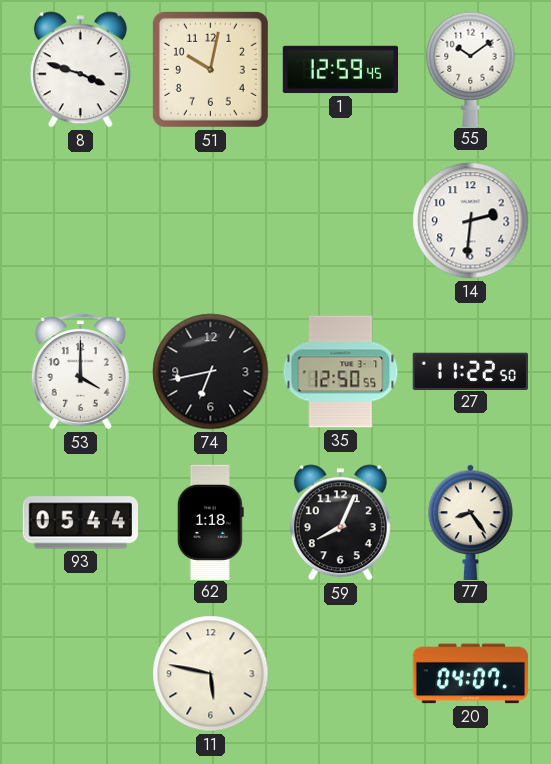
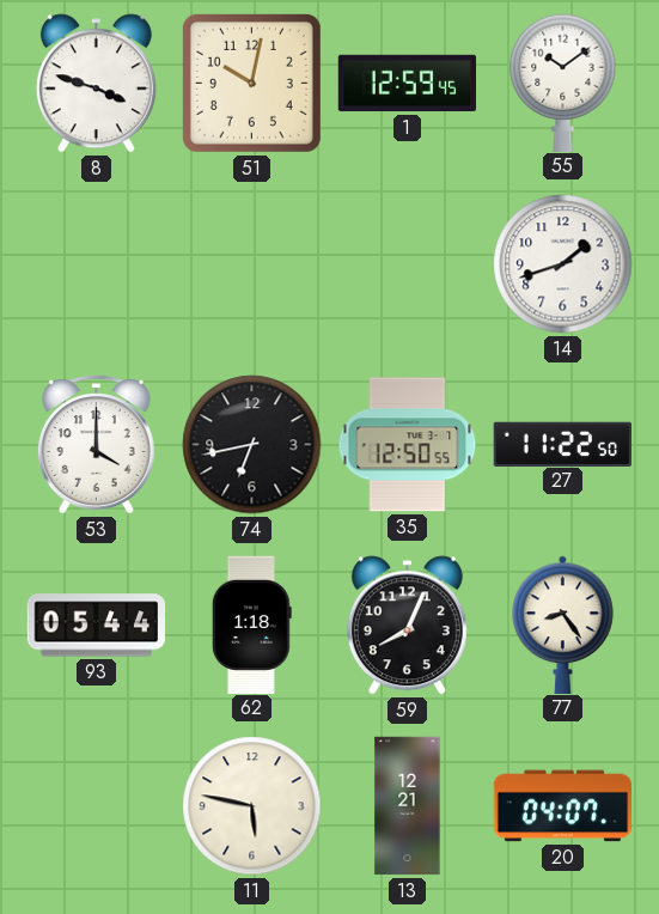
14: 2:31 -> 1:42
13: none -> 12:21
